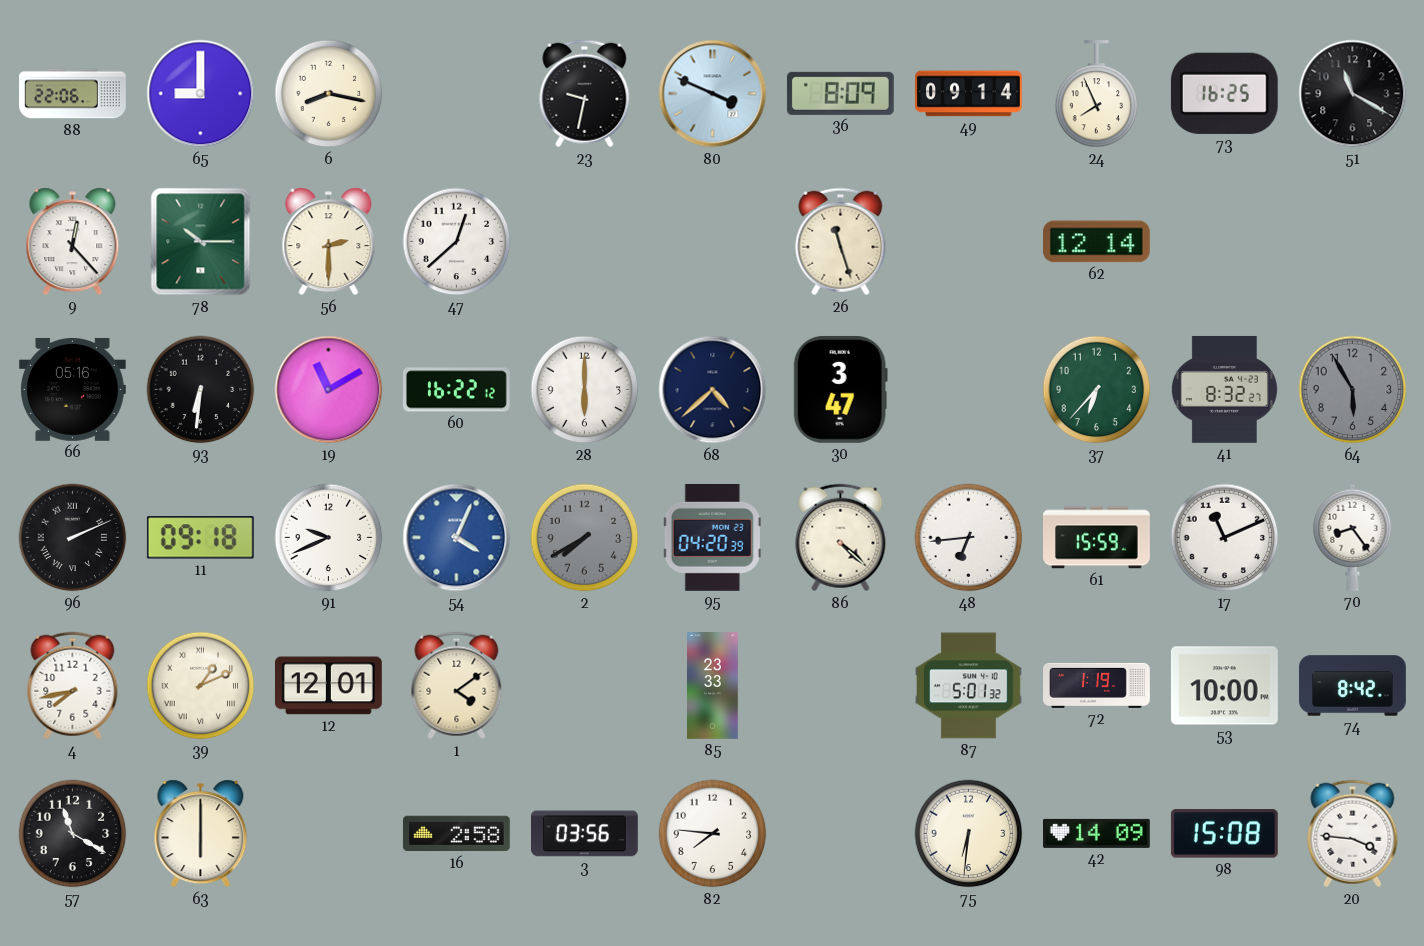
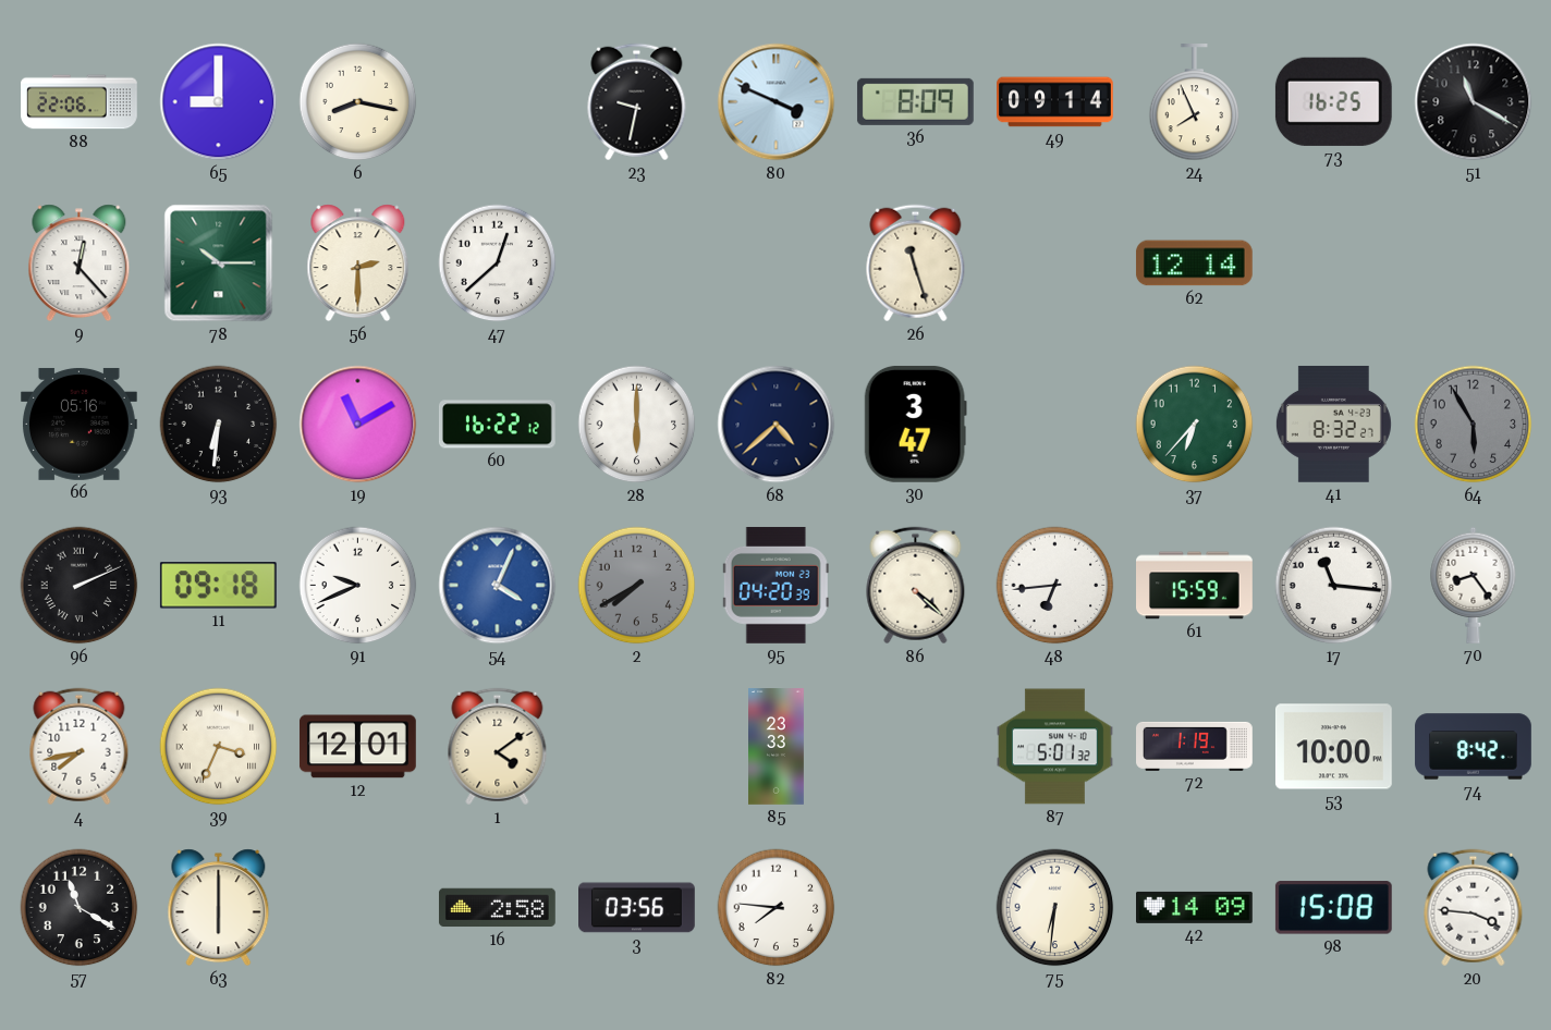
17: 11:11 -> 11:16
39: 1:11 -> 3:34
